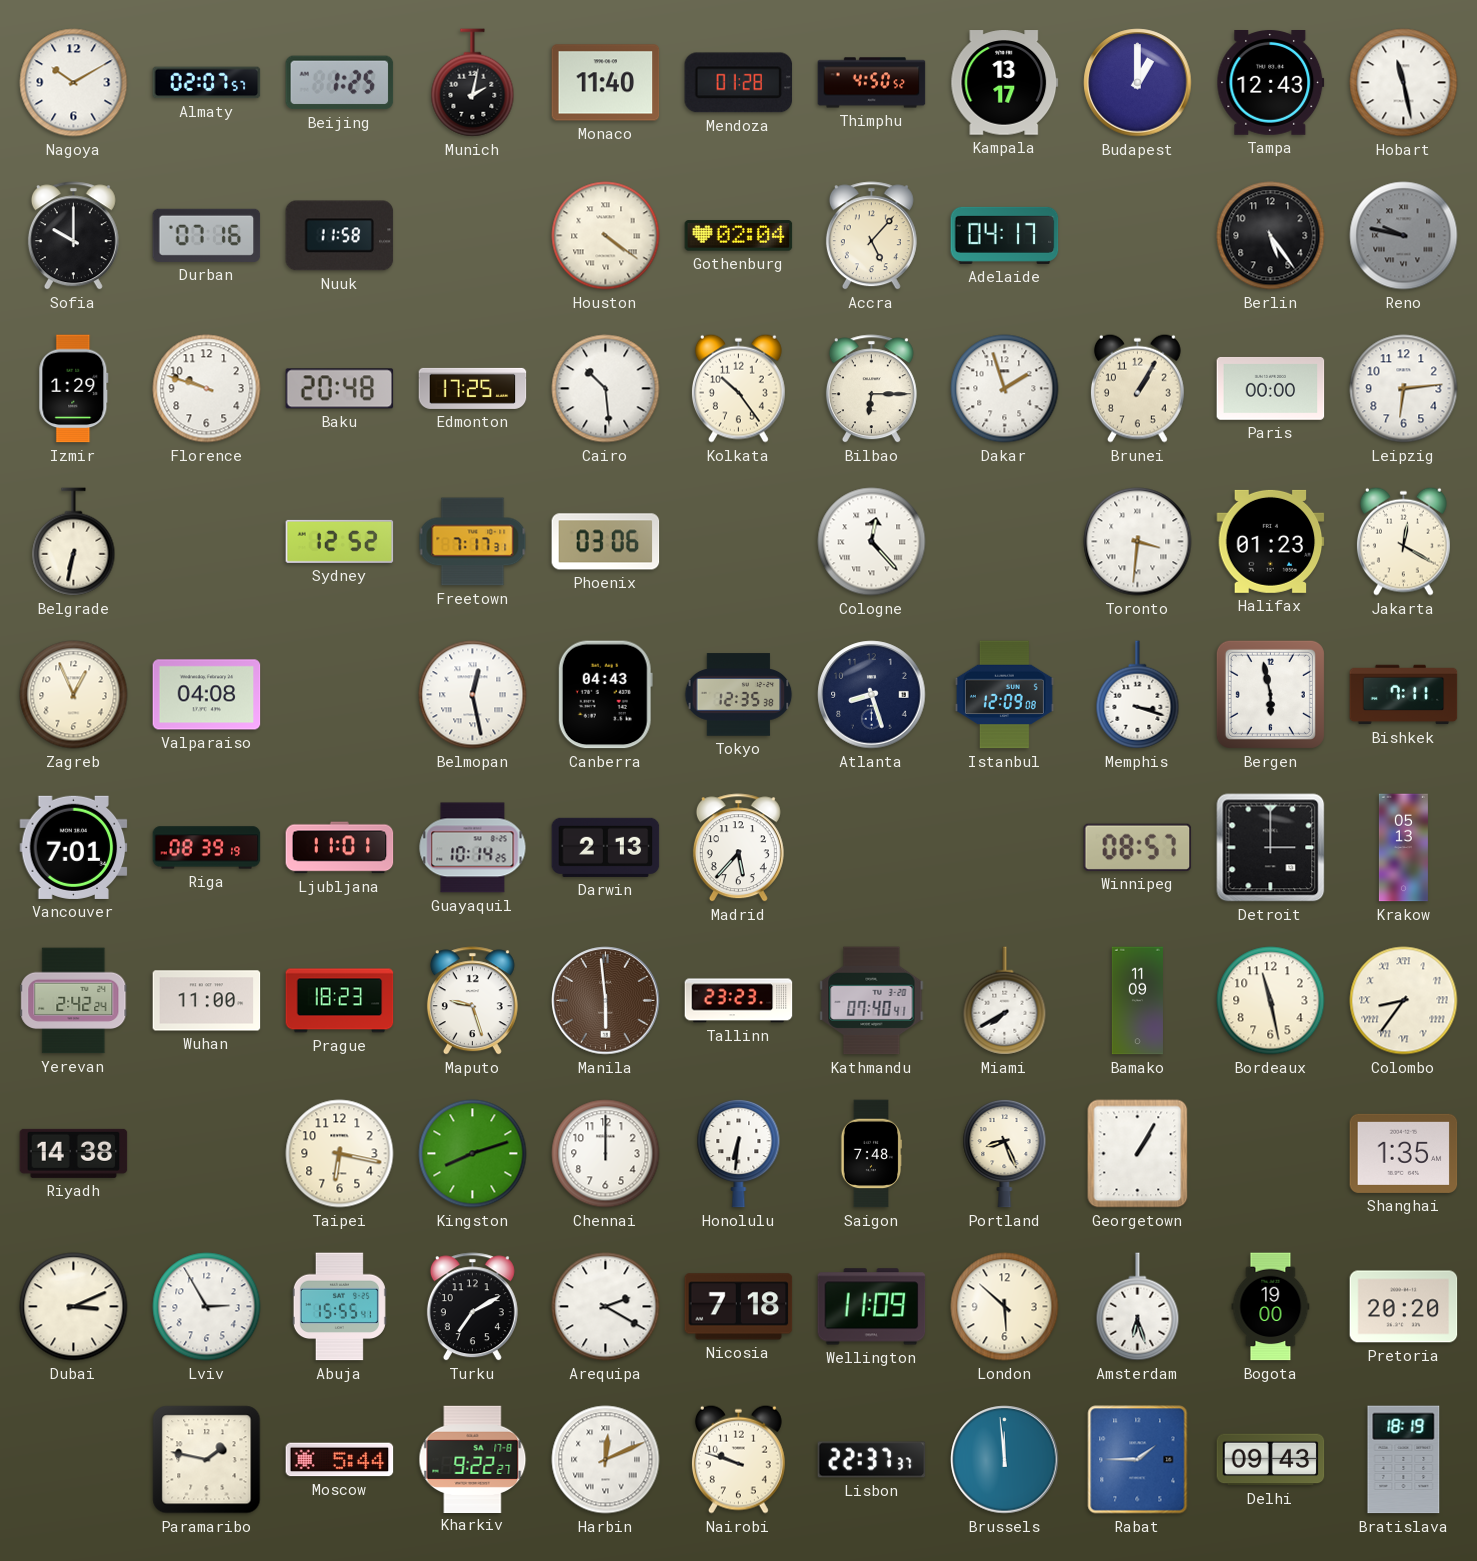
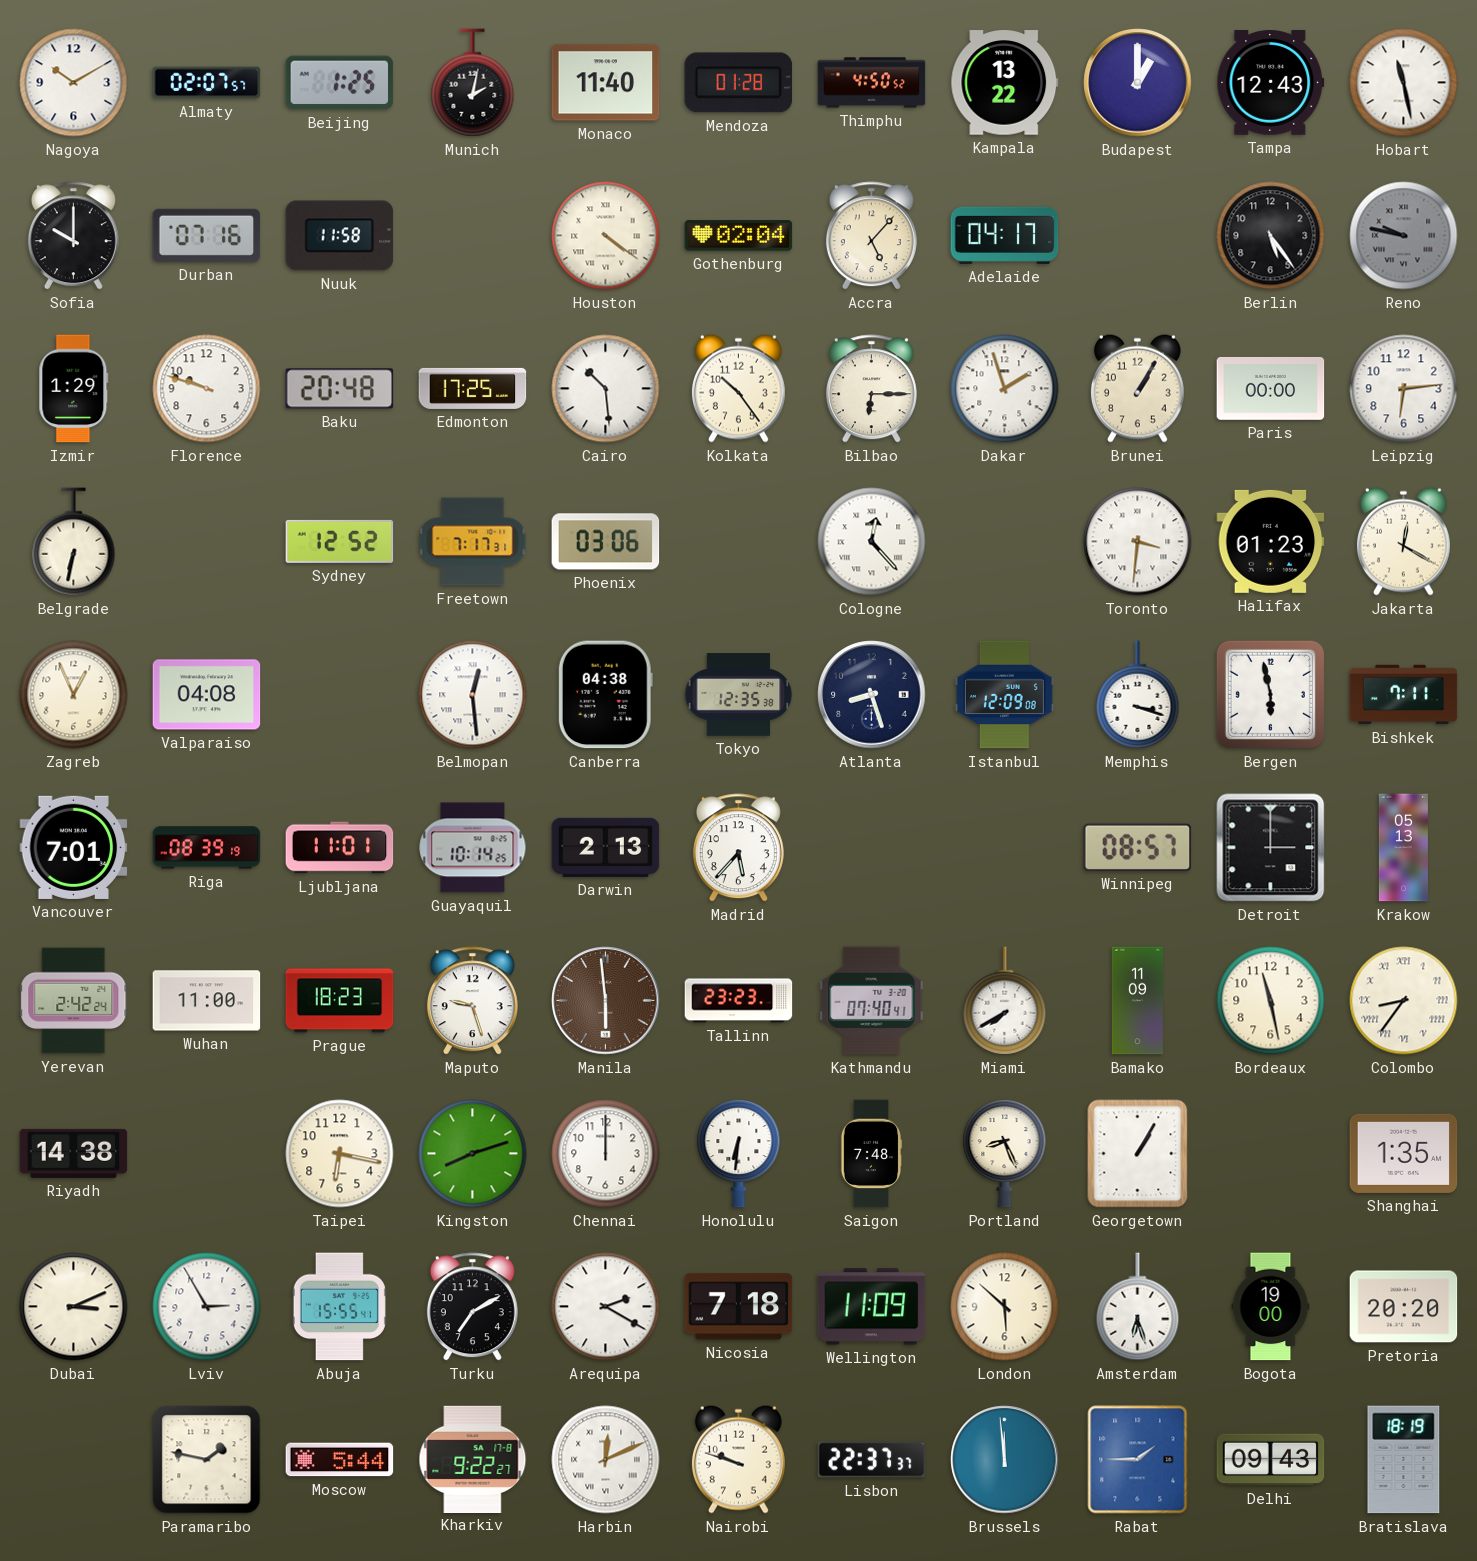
Kampala: 13:17 -> 13:22
Belmopan: 12:28 -> 12:29
Canberra: 04:43 -> 04:38
